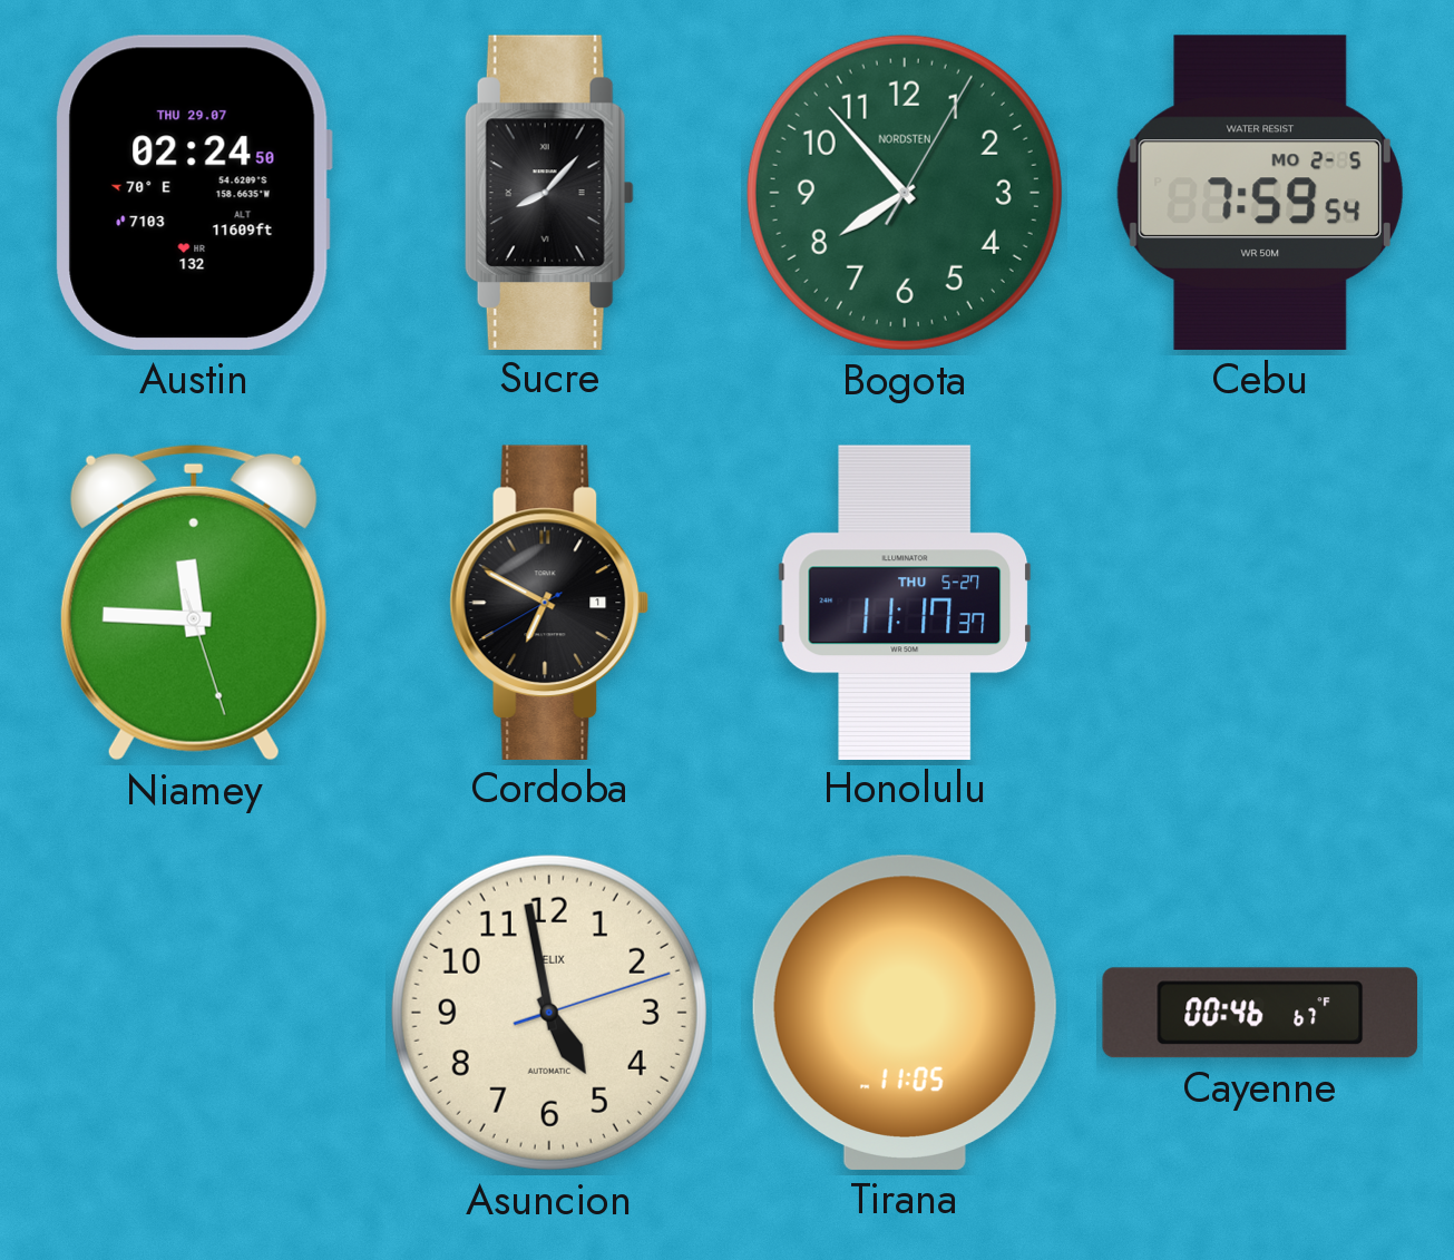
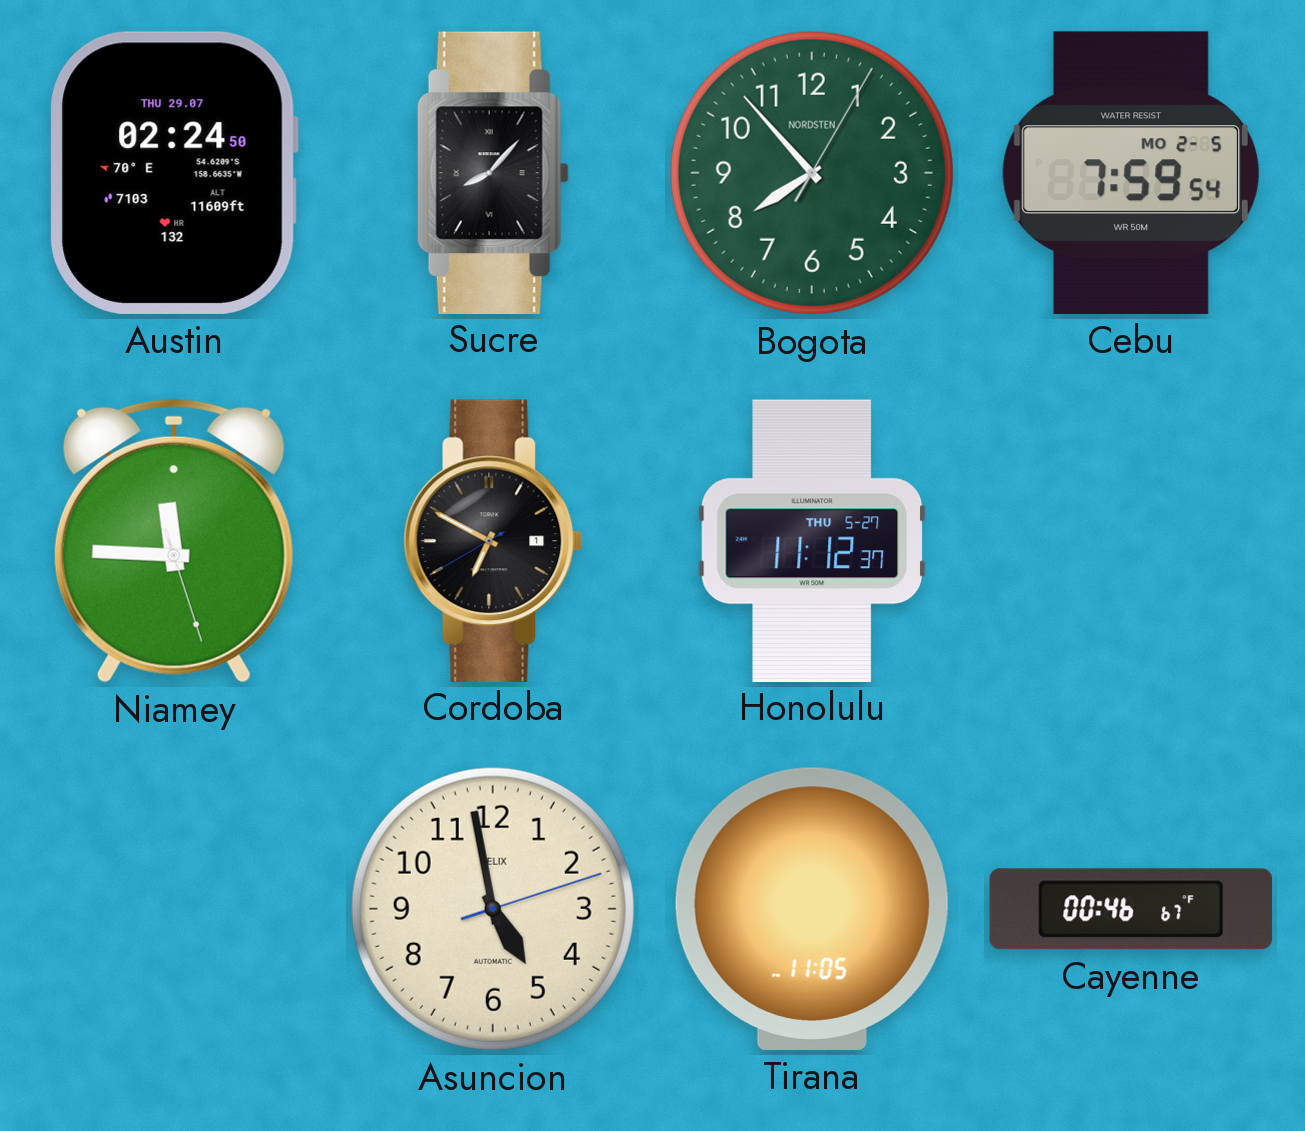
Honolulu: 11:17 -> 11:12
